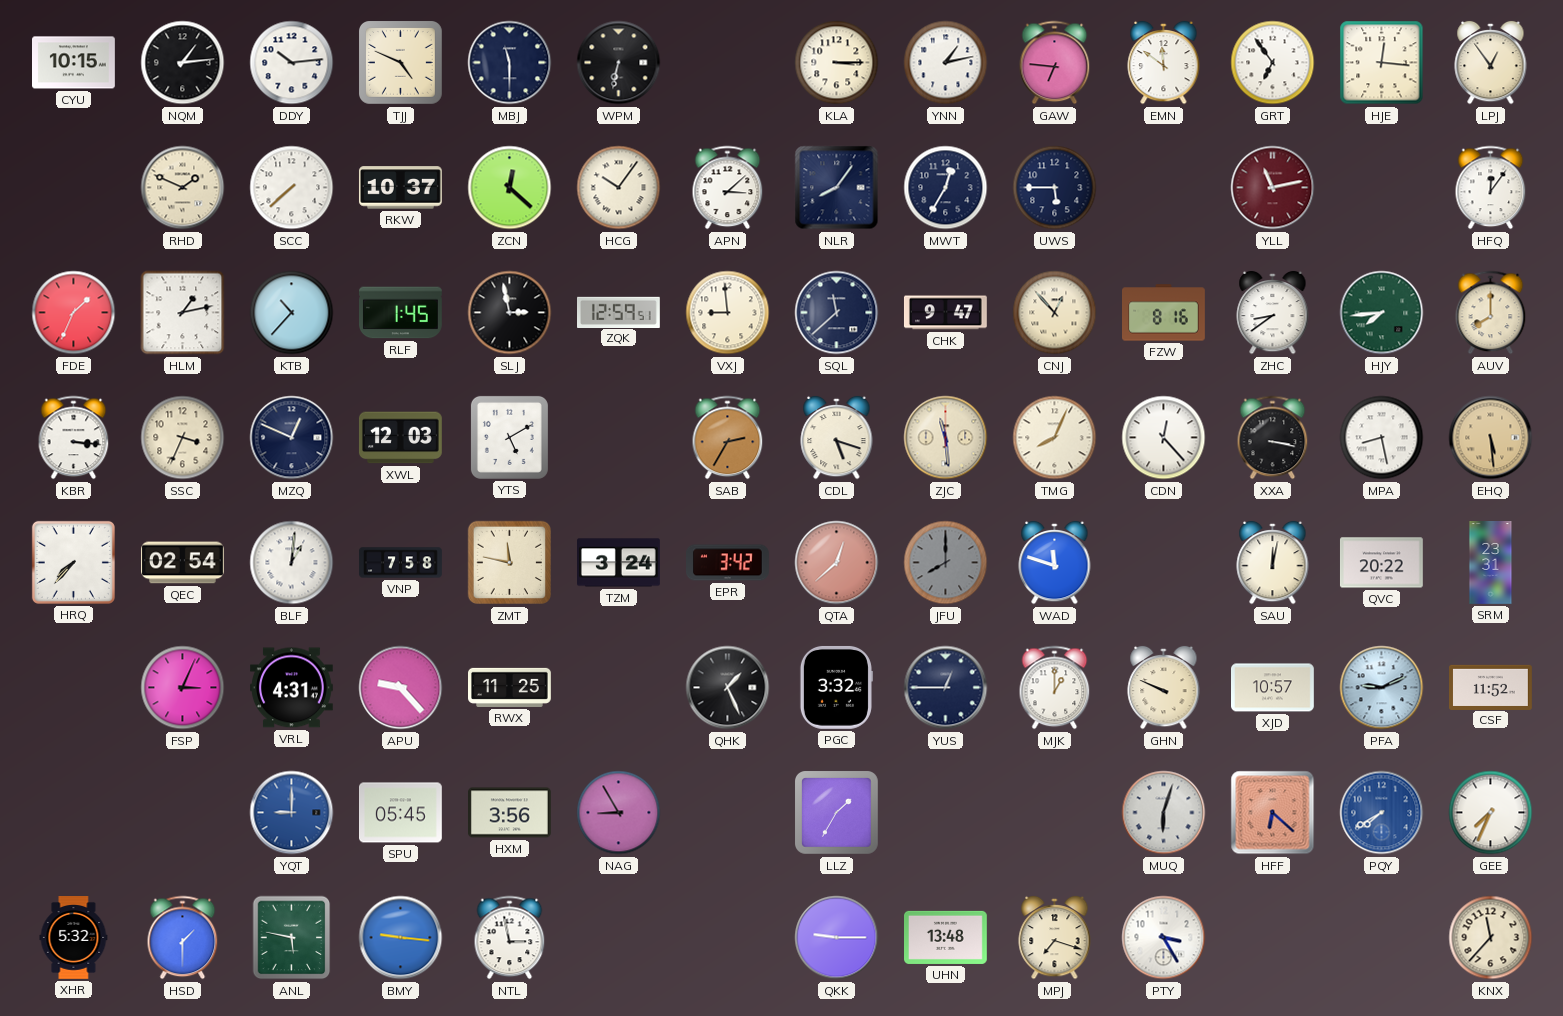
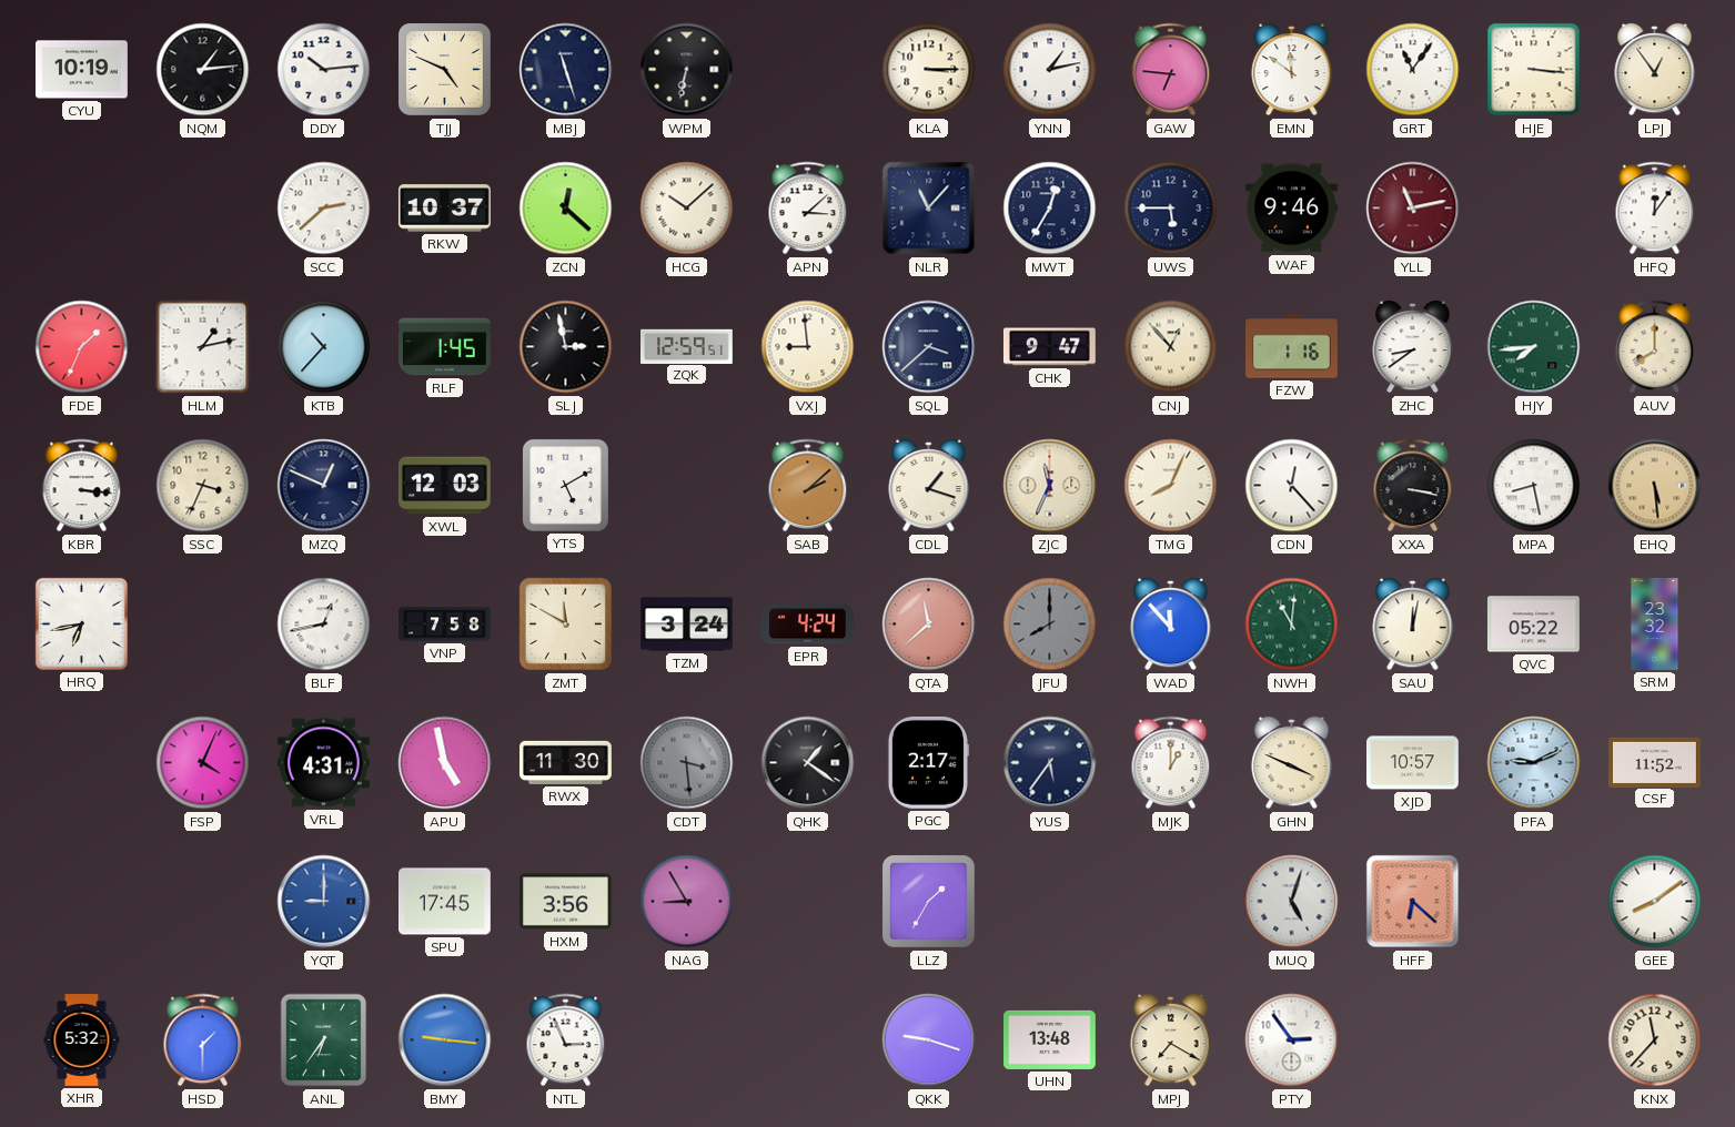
CYU: 10:15 -> 10:19
MBJ: 11:30 -> 11:27
GRT: 6:54 -> 11:06
HJE: 12:16 -> 3:16
RHD: 1:49 -> none
SCC: 7:38 -> 2:38
HCG: 10:06 -> 10:08
NLR: 8:06 -> 11:07
WAF: none -> 9:46
SQL: 11:38 -> 3:38
FZW: 8:16 -> 1:16
SAB: 2:35 -> 2:08
CDL: 5:18 -> 1:18
ZJC: 11:29 -> 11:34
HRQ: 7:37 -> 6:43
QEC: 02:54 -> none
BLF: 1:01 -> 12:43
ZMT: 11:47 -> 11:50
EPR: 3:42 -> 4:24
QTA: 12:38 -> 11:38
WAD: 11:48 -> 11:53
NWH: none -> 11:01
QVC: 20:22 -> 05:22
SRM: 23:31 -> 23:32
FSP: 3:04 -> 4:04
APU: 9:23 -> 4:58
RWX: 11:25 -> 11:30
CDT: none -> 3:29
QHK: 1:26 -> 1:21
PGC: 3:32 -> 2:17
YUS: 12:45 -> 5:36
GHN: 9:49 -> 3:49
SPU: 05:45 -> 17:45
MUQ: 6:03 -> 5:03
PQY: 7:40 -> none
GEE: 7:34 -> 8:09
ANL: 5:47 -> 6:36
NTL: 2:58 -> 2:56
QKK: 9:15 -> 9:18
MPJ: 7:18 -> 7:20
PTY: 3:25 -> 2:54
